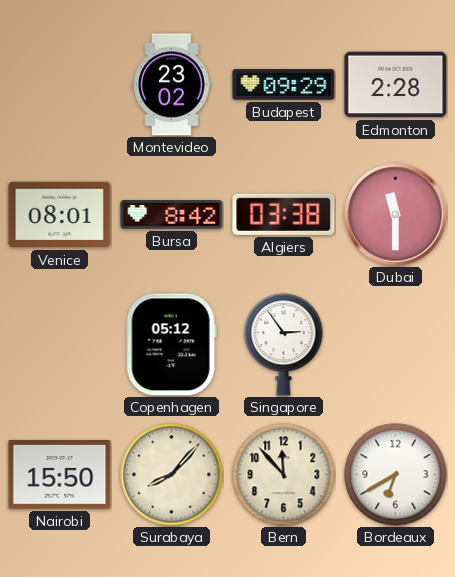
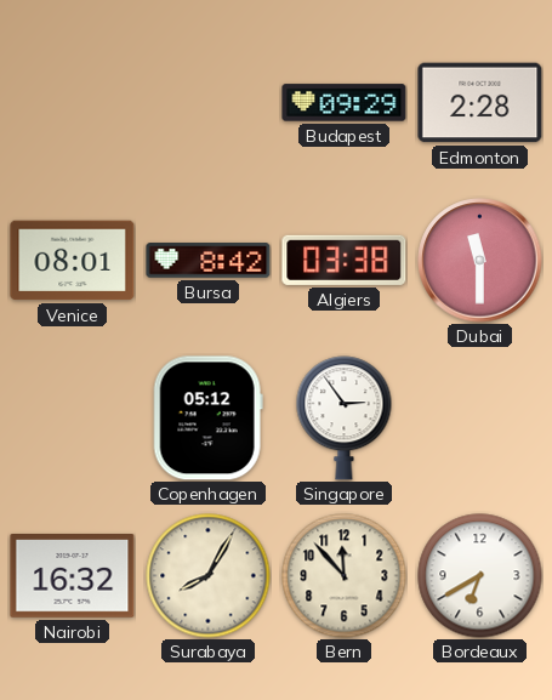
Montevideo: 23:02 -> none
Nairobi: 15:50 -> 16:32
Surabaya: 8:07 -> 8:05
